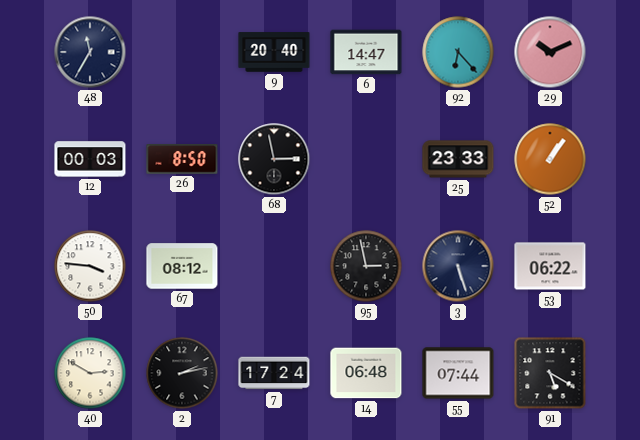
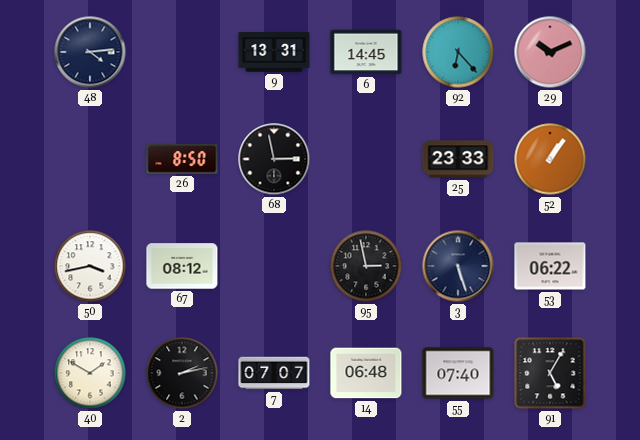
48: 11:35 -> 4:14
9: 20:40 -> 13:31
6: 14:47 -> 14:45
12: 00:03 -> none
50: 3:46 -> 3:43
40: 2:50 -> 1:50
7: 17:24 -> 07:07
55: 07:44 -> 07:40
91: 5:20 -> 5:05
